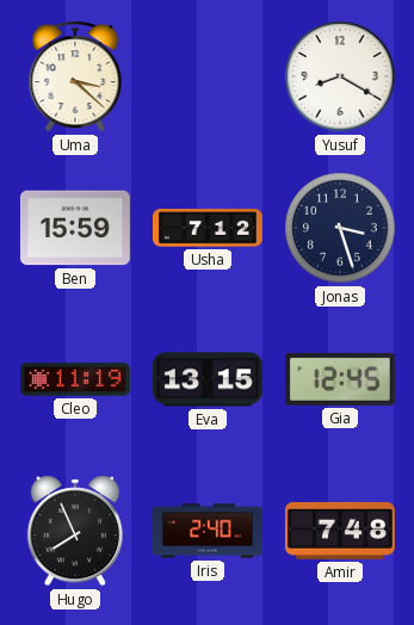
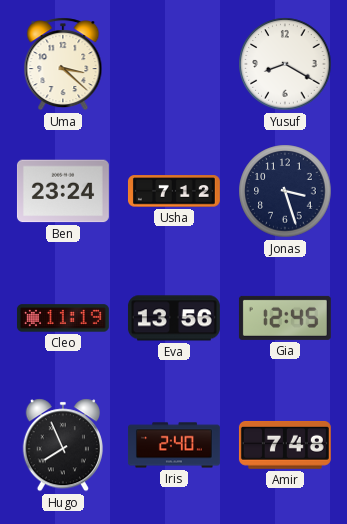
Ben: 15:59 -> 23:24
Eva: 13:15 -> 13:56
